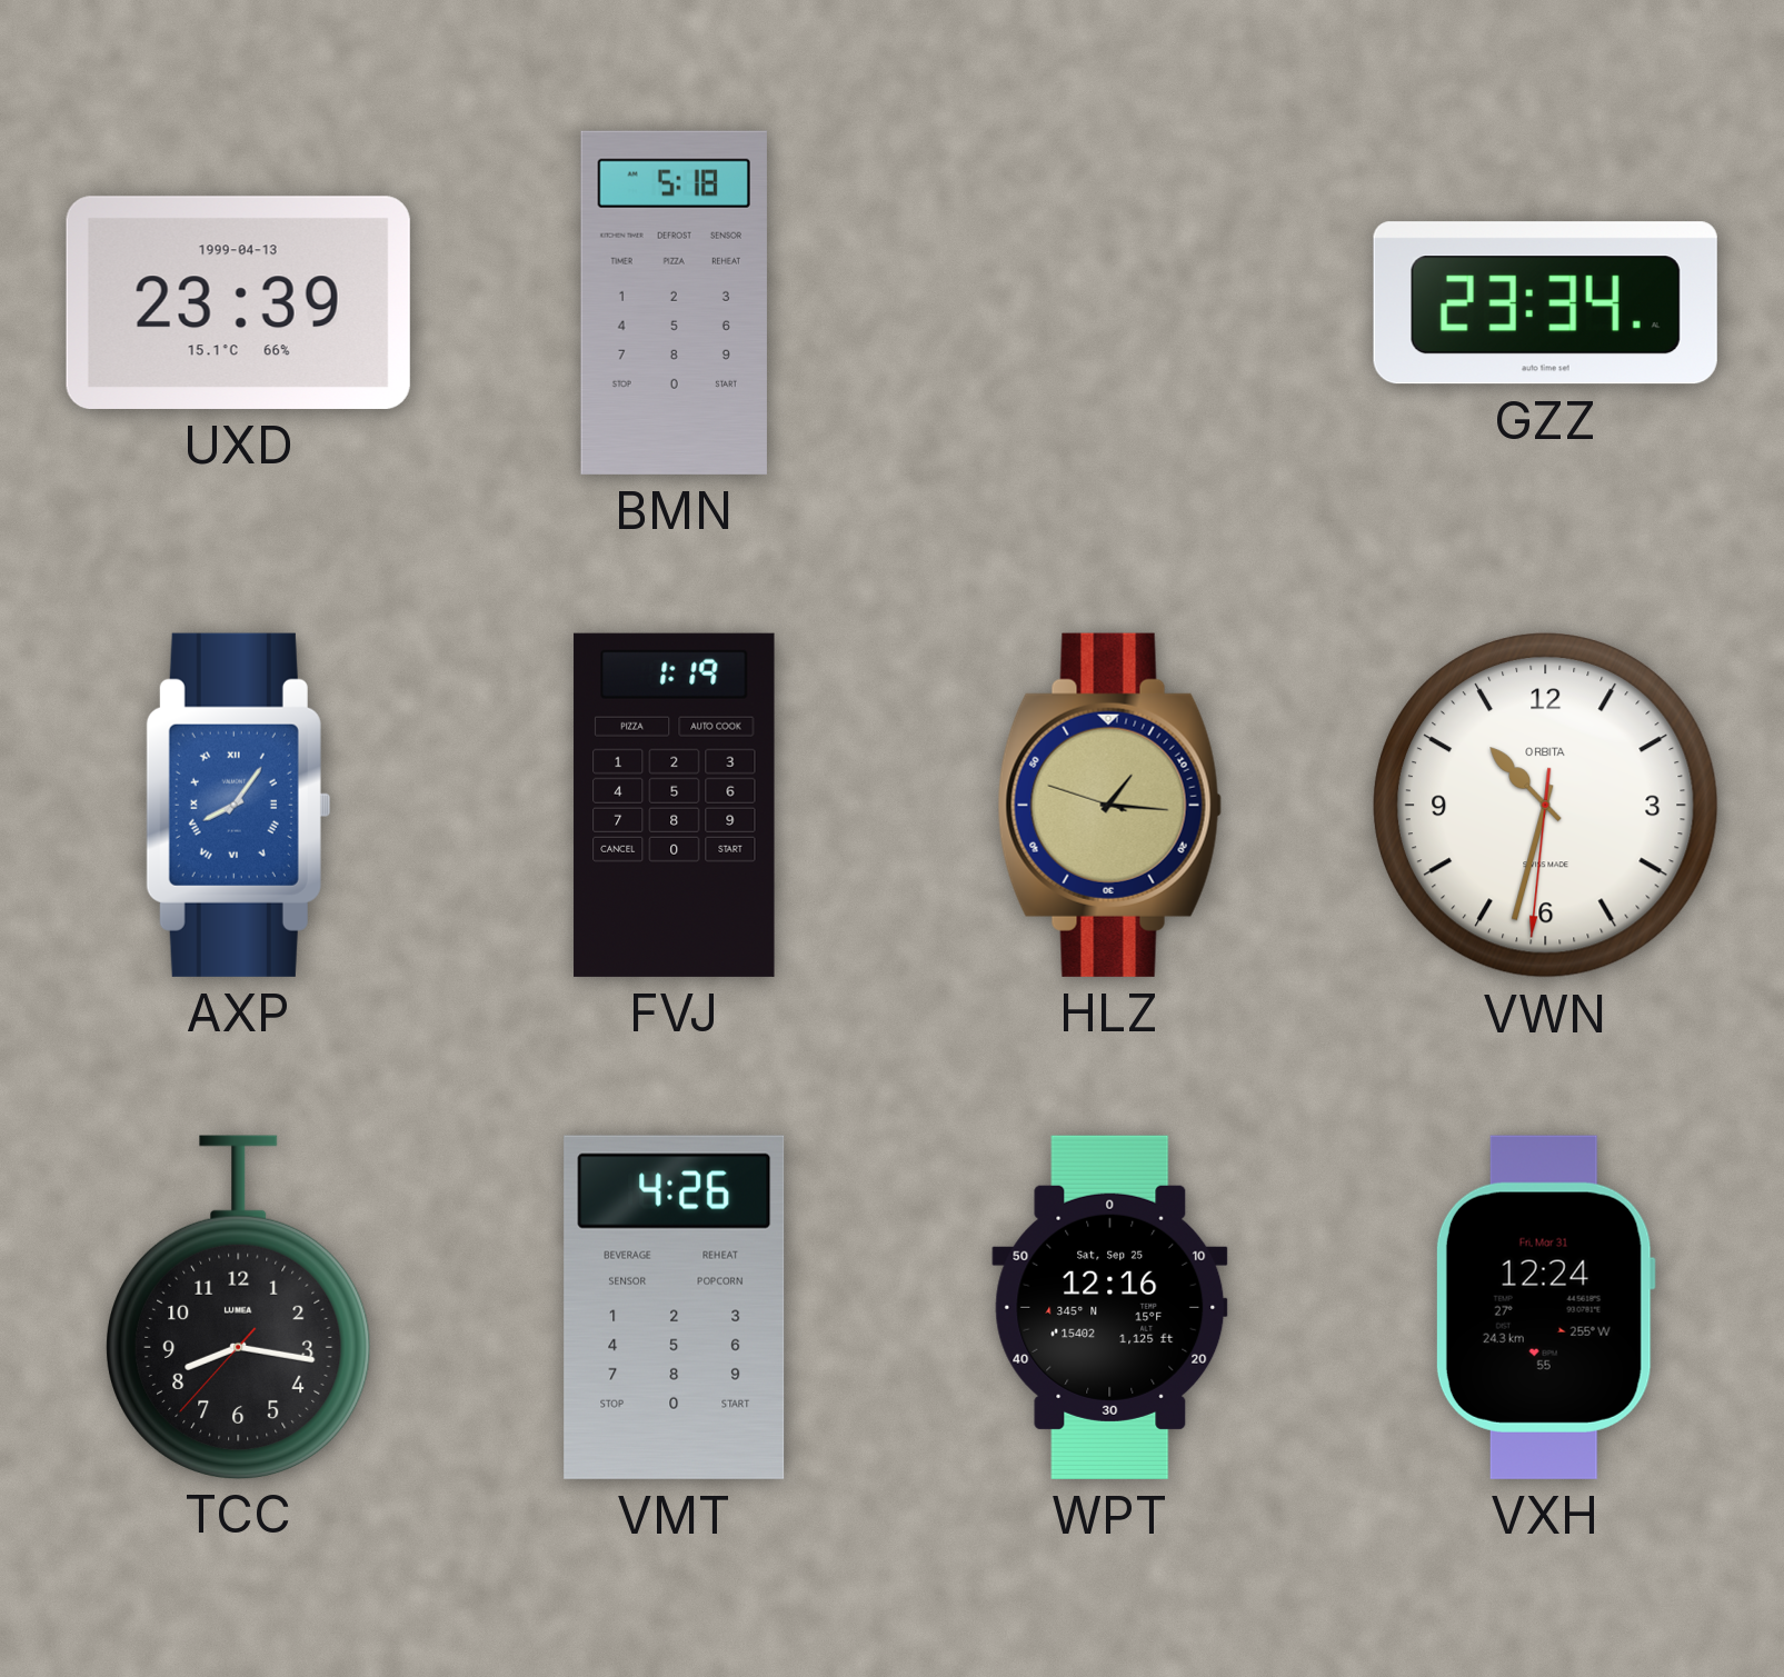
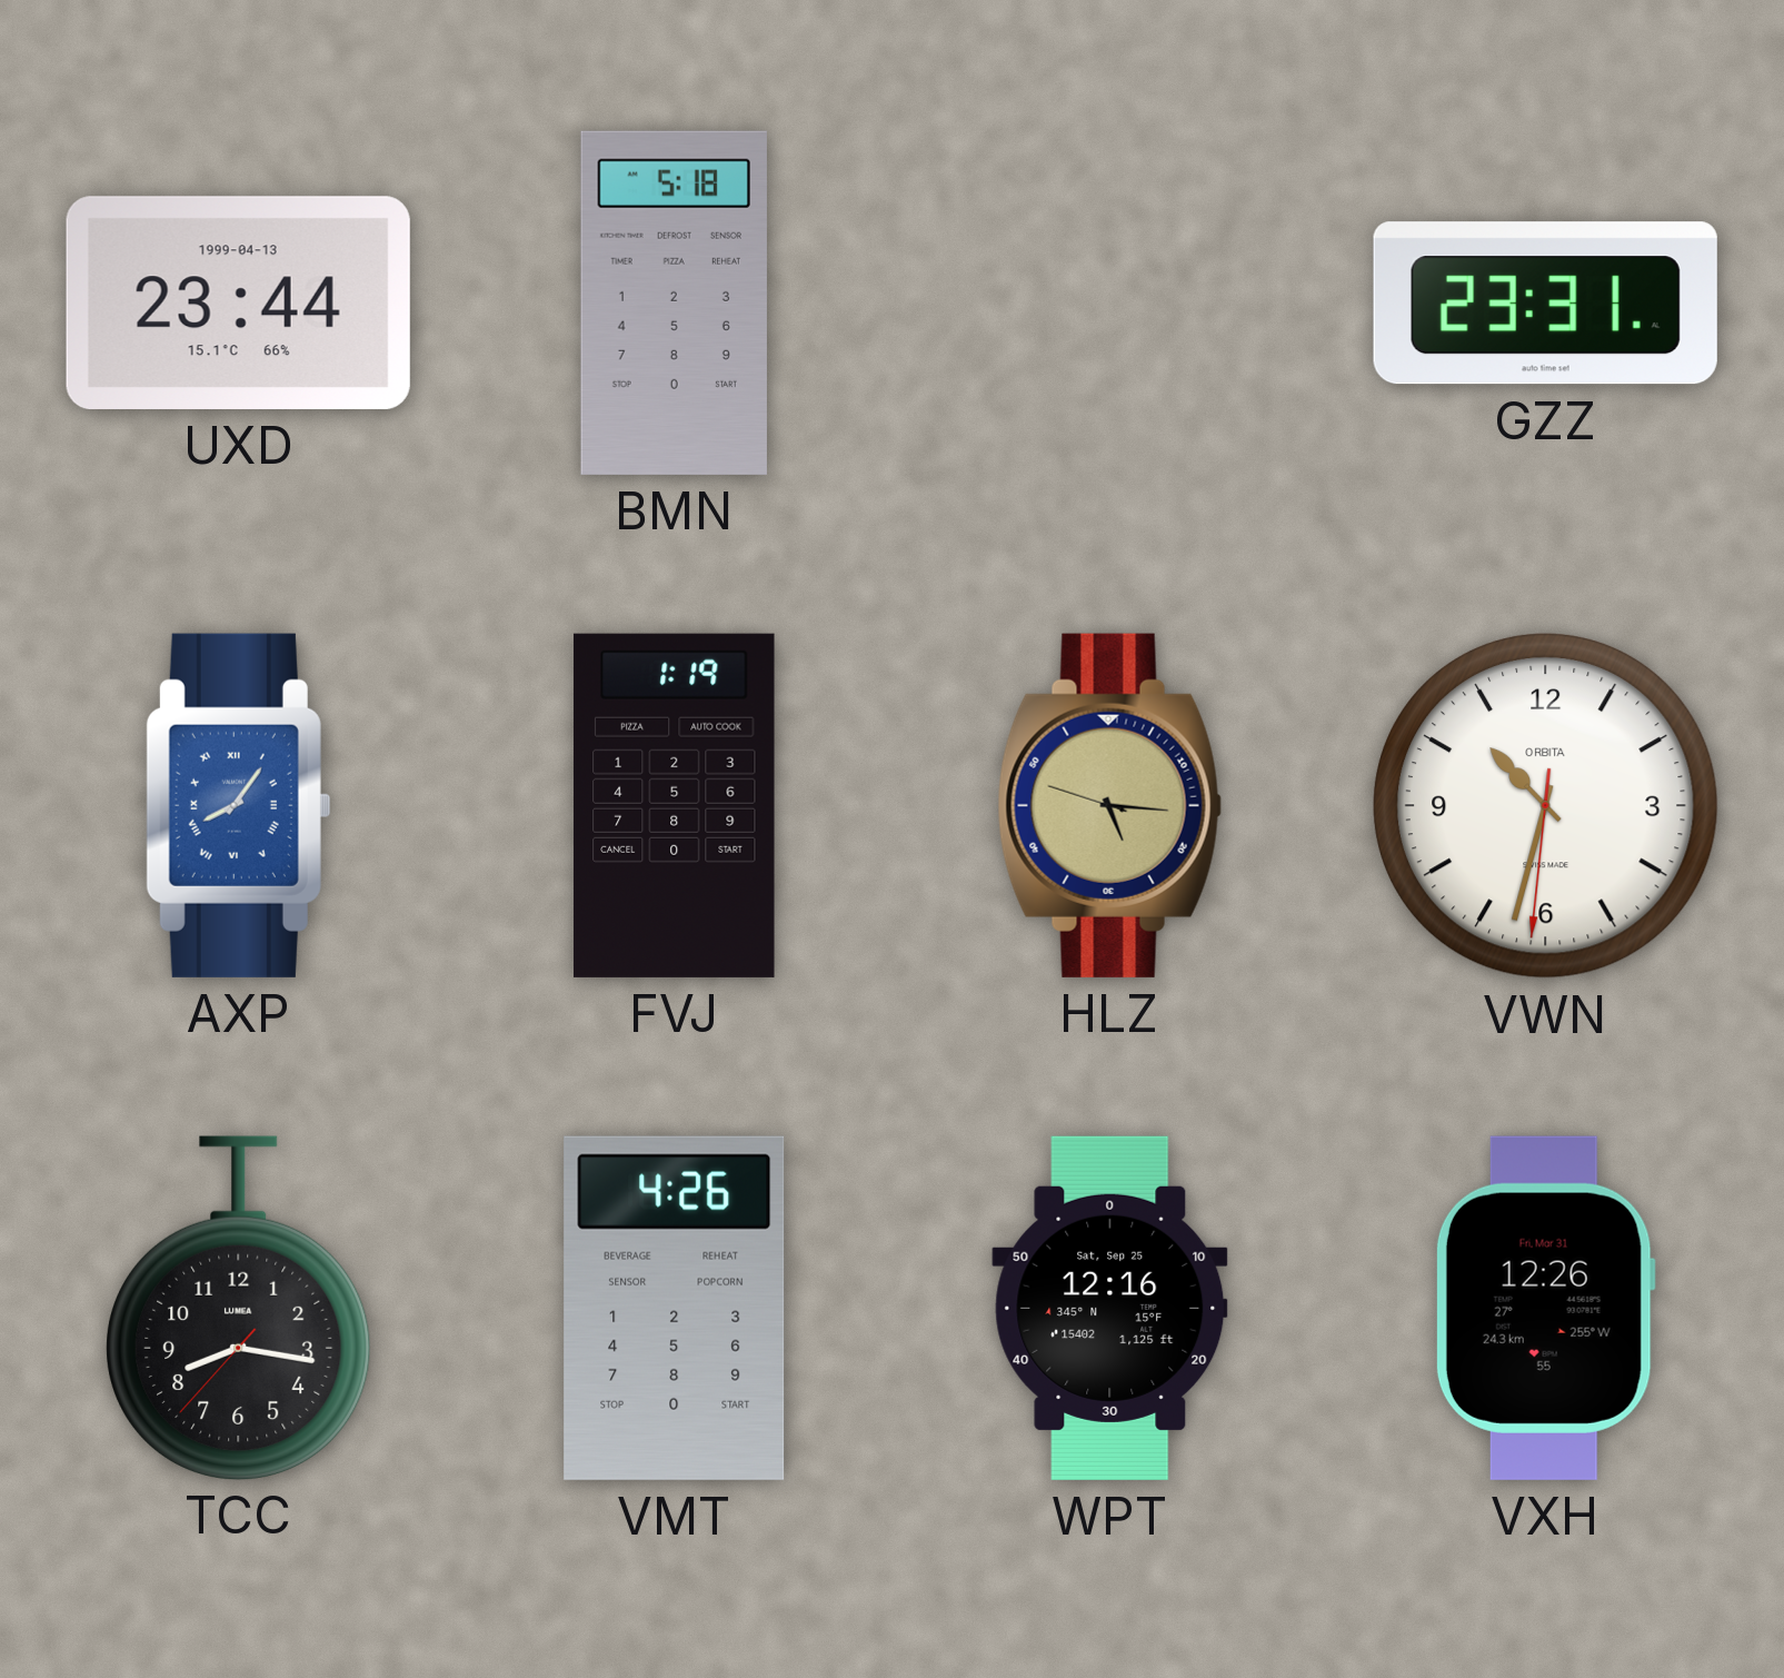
UXD: 23:39 -> 23:44
GZZ: 23:34 -> 23:31
HLZ: 1:15 -> 5:15
VXH: 12:24 -> 12:26
